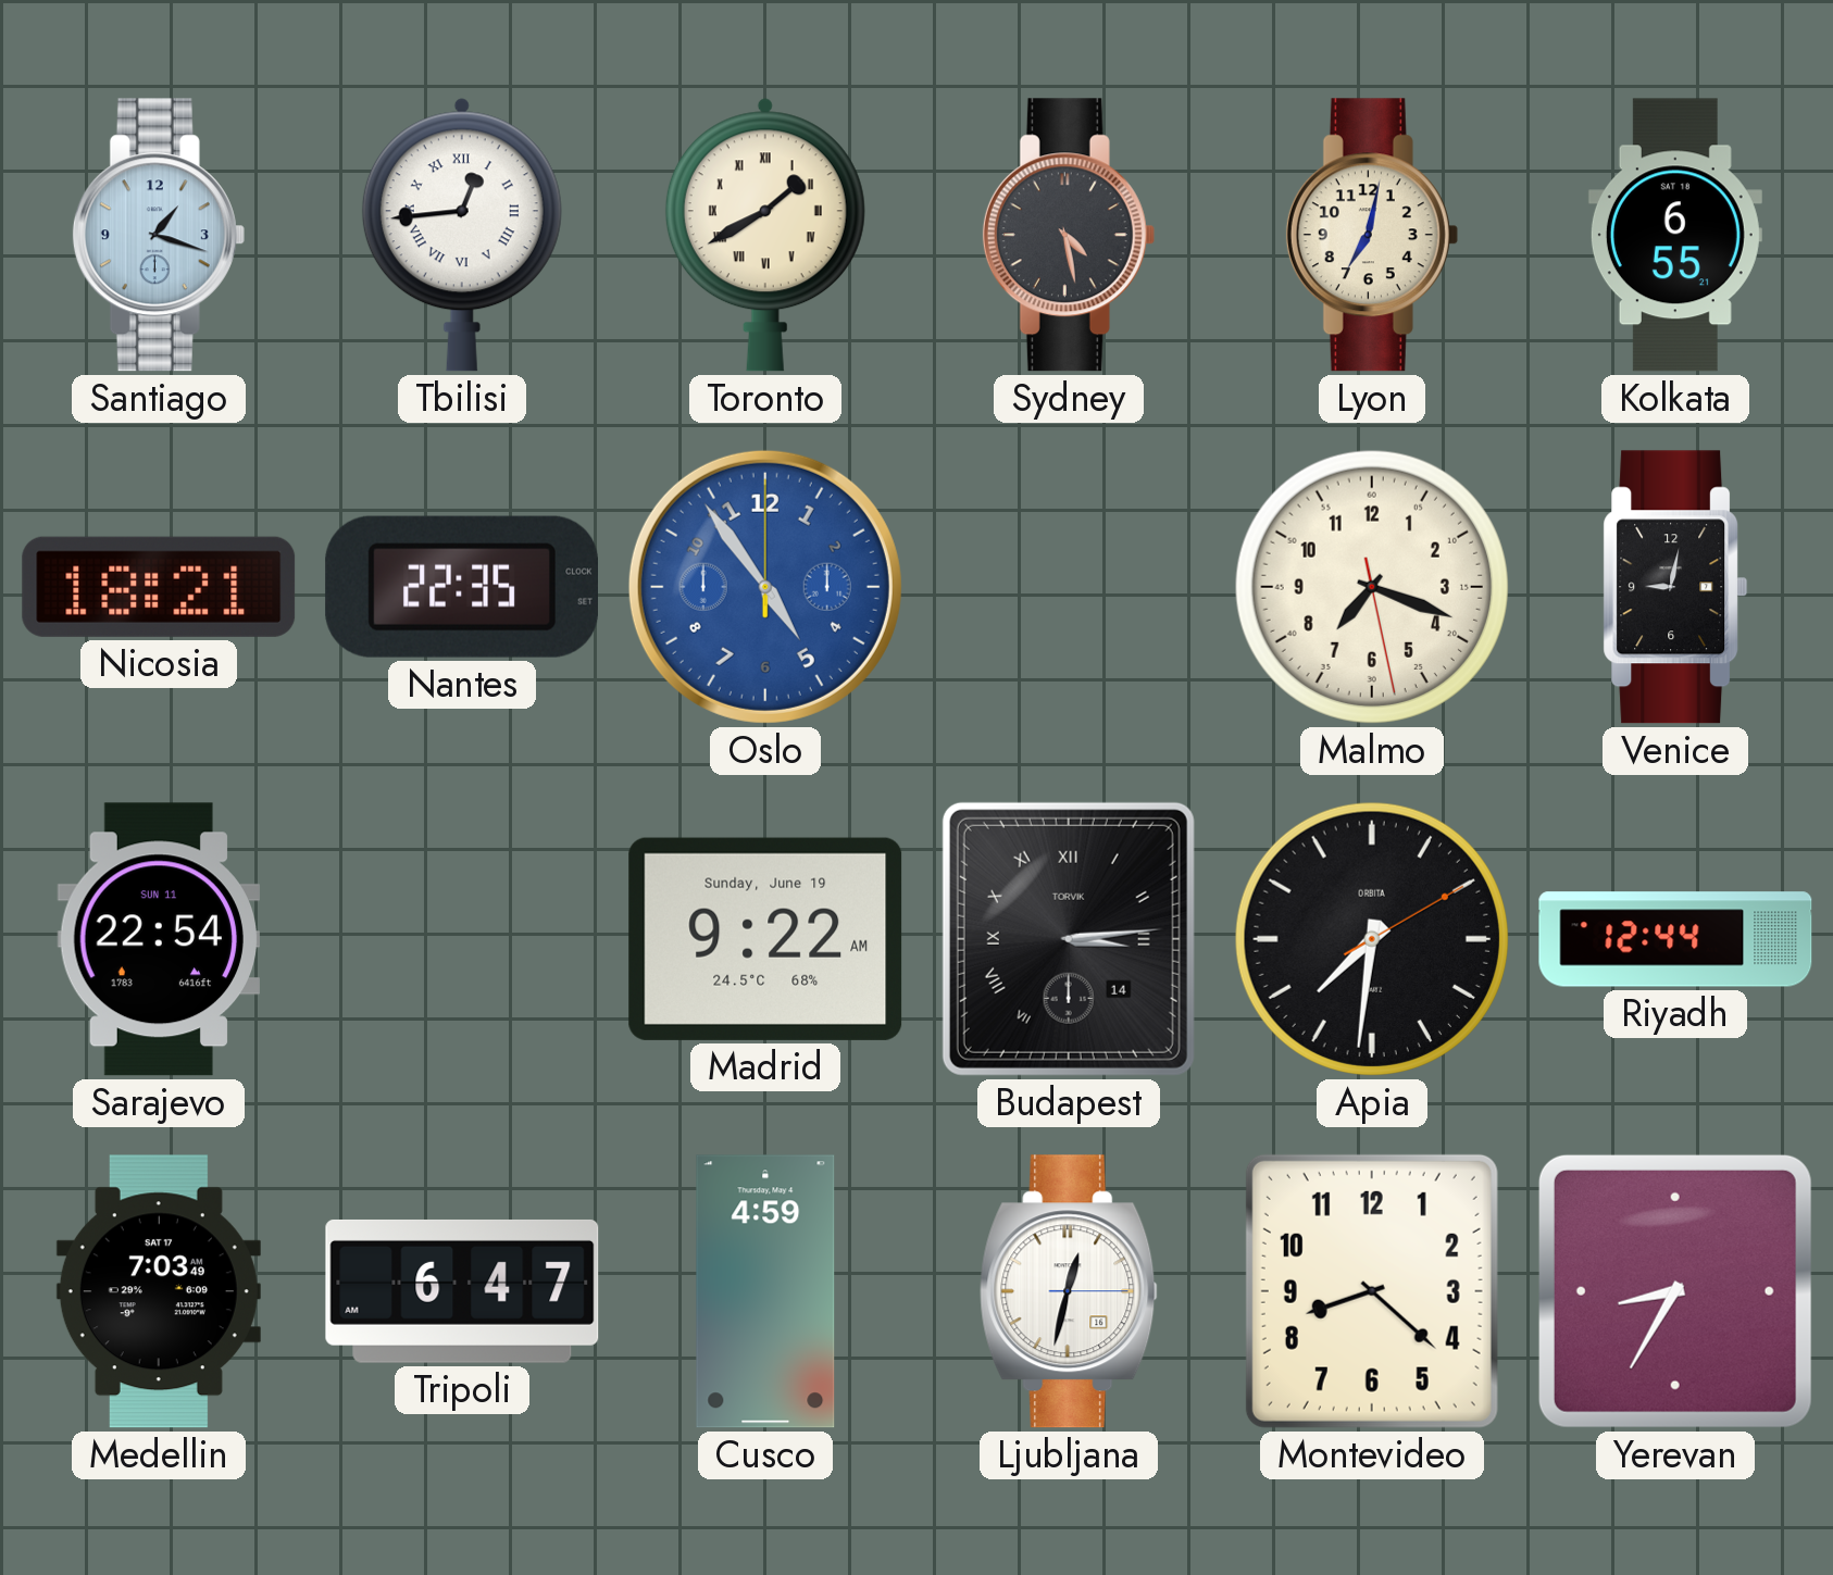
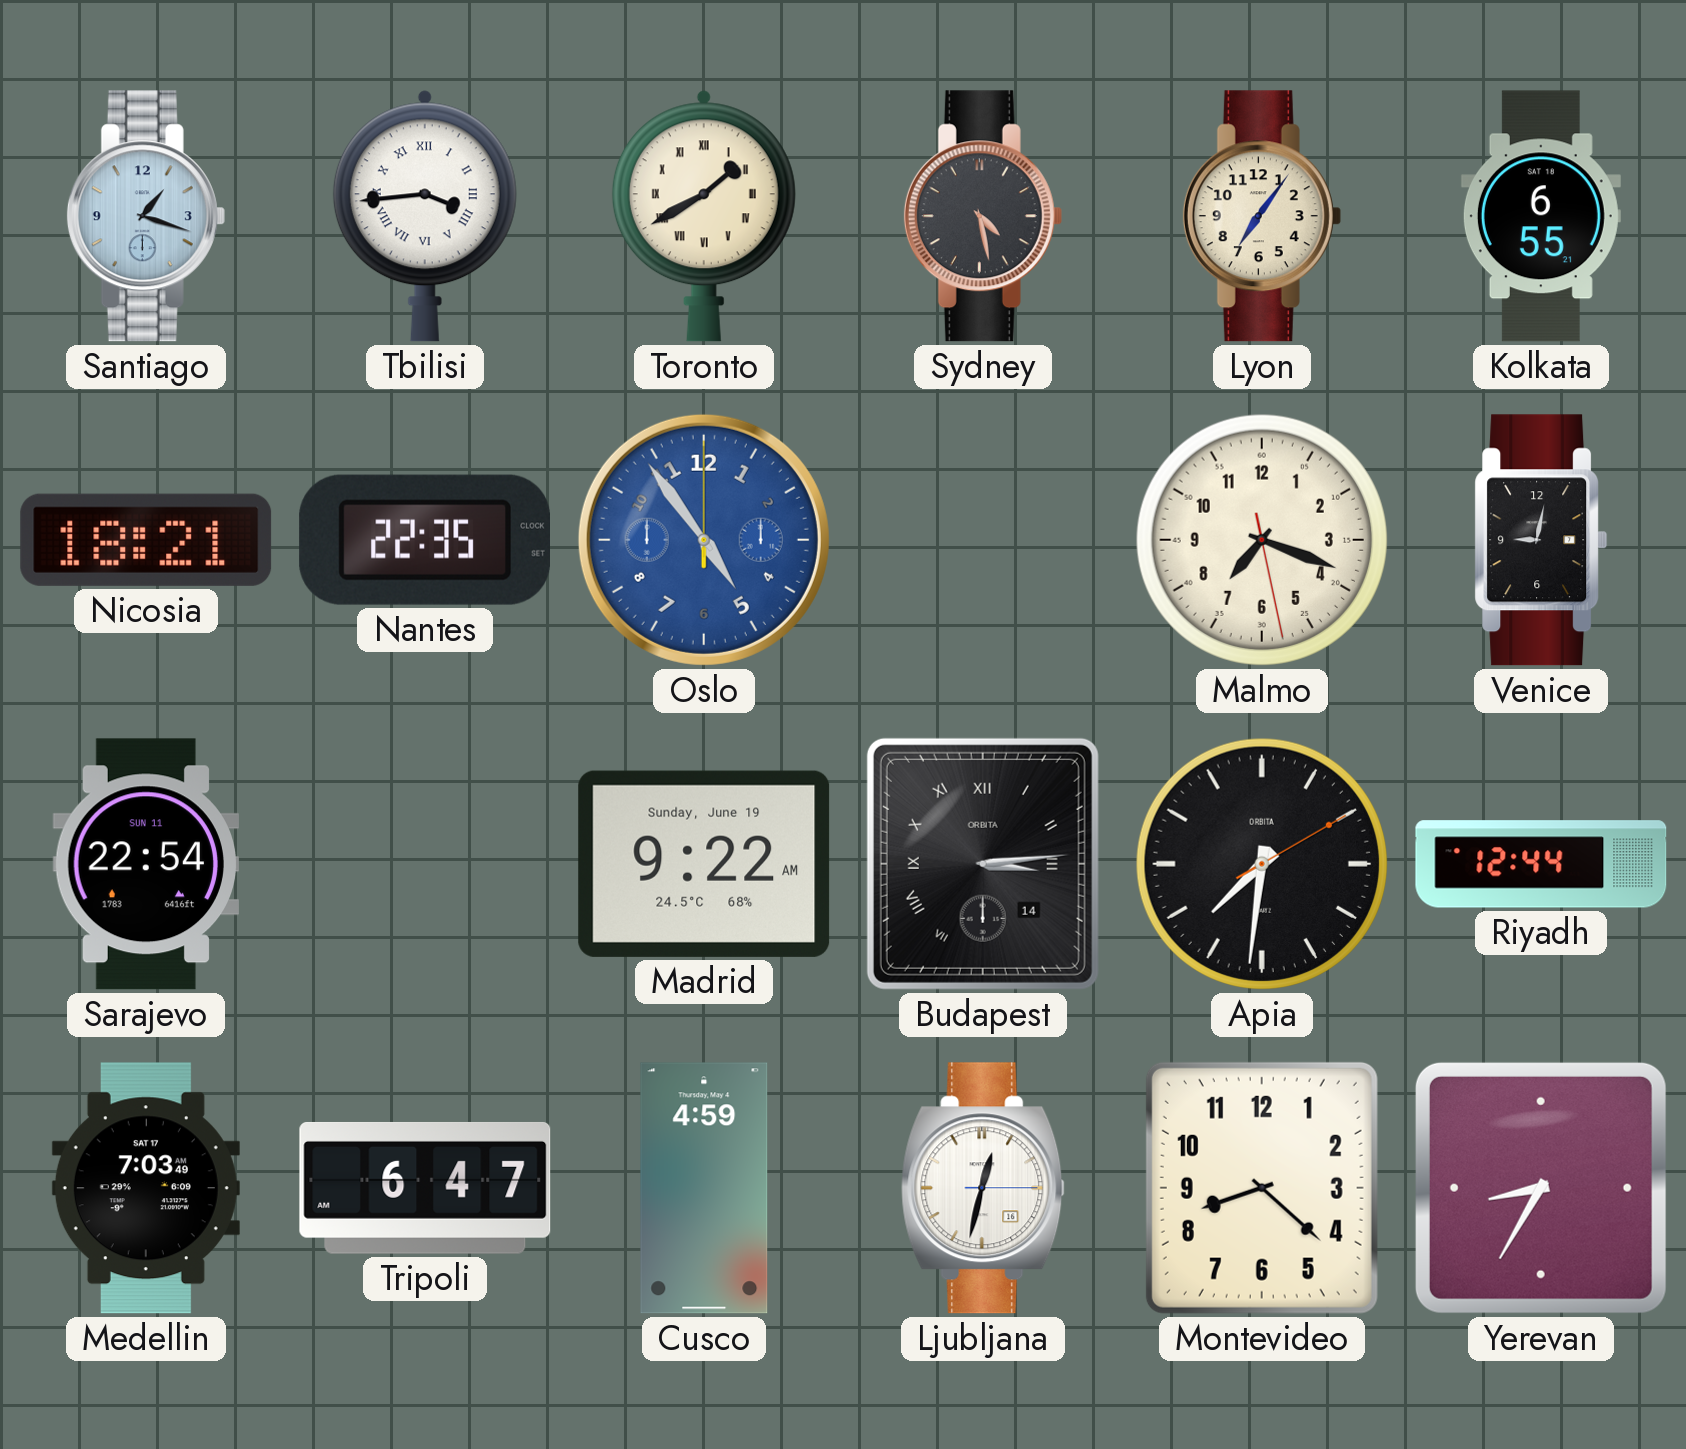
Tbilisi: 12:44 -> 3:44
Lyon: 7:02 -> 7:06
Budapest brand: TORVIK -> ORBITA
